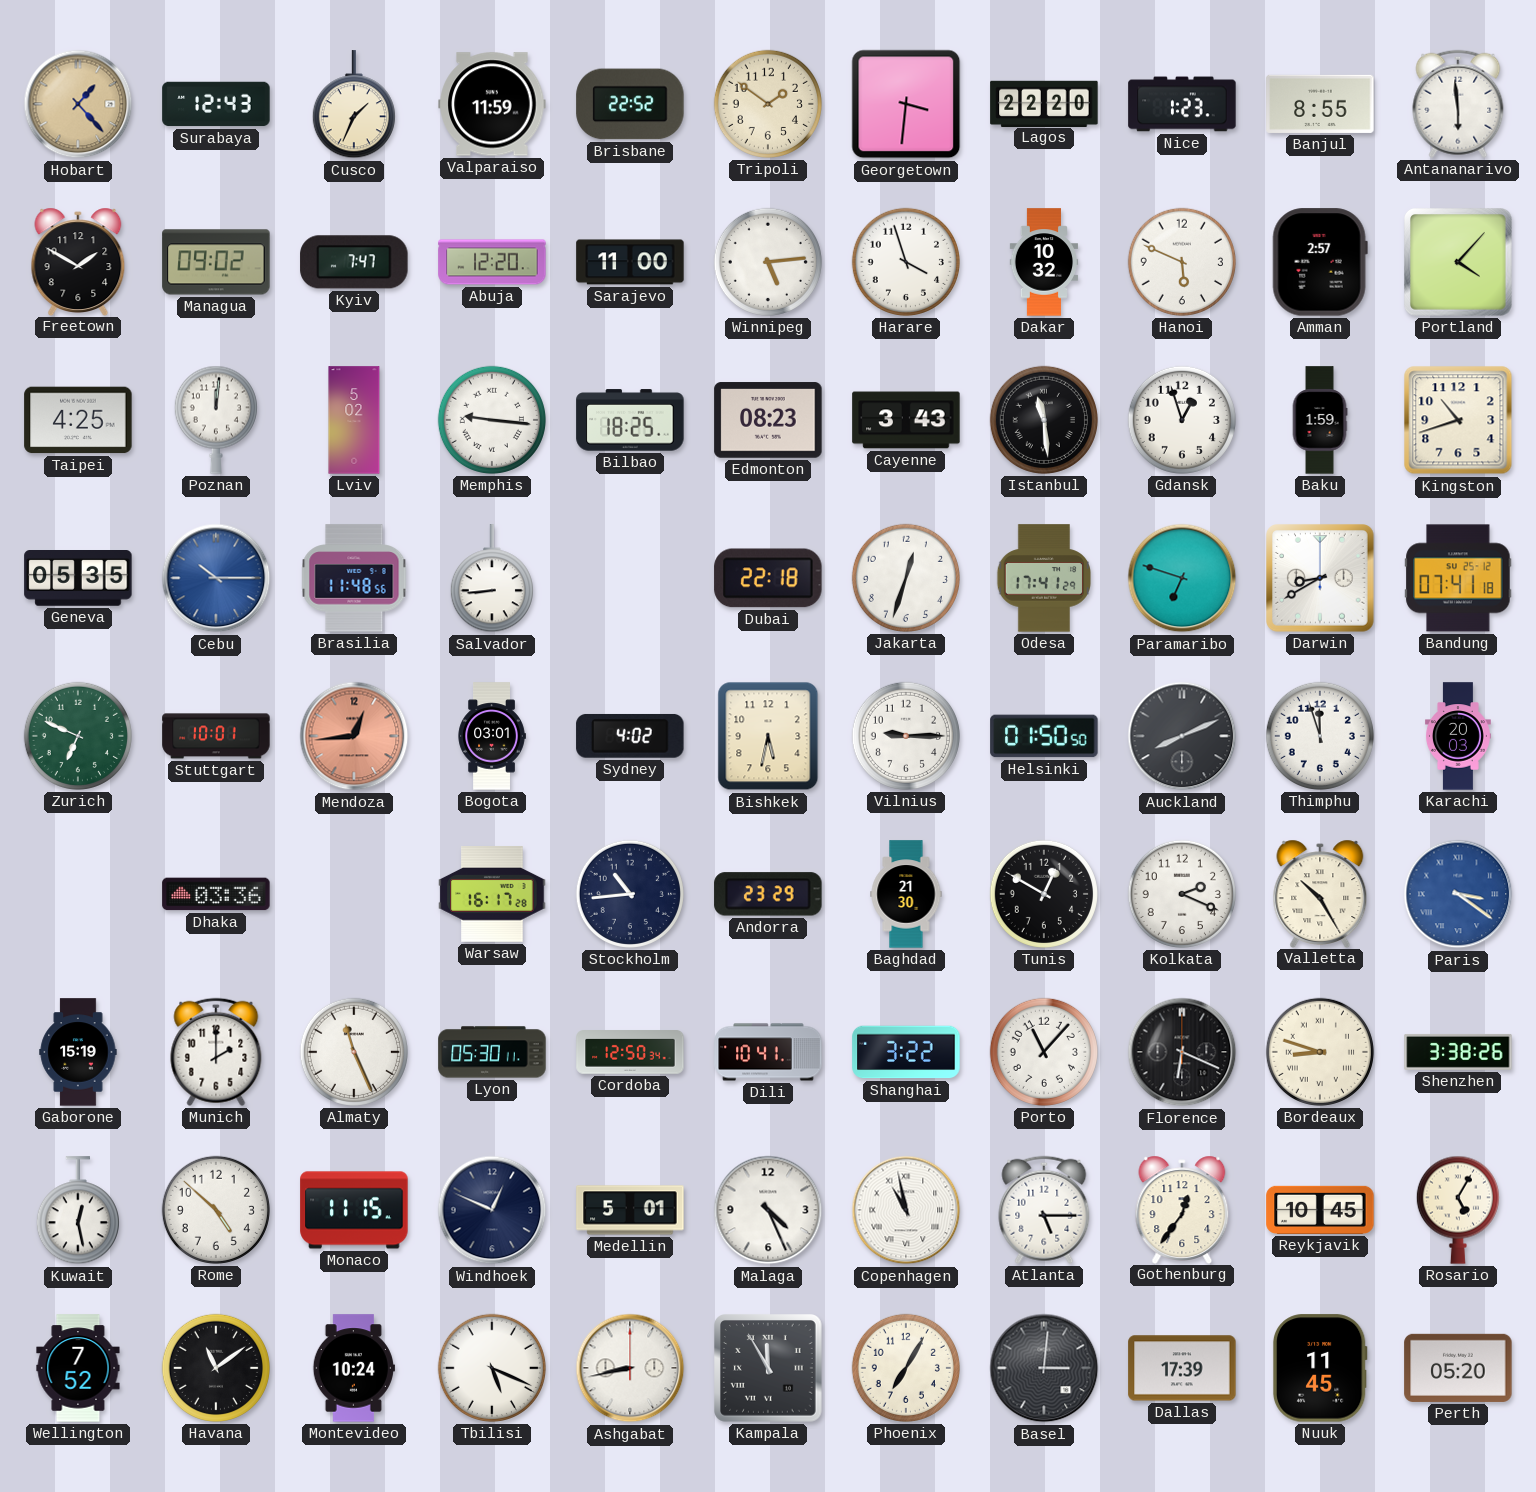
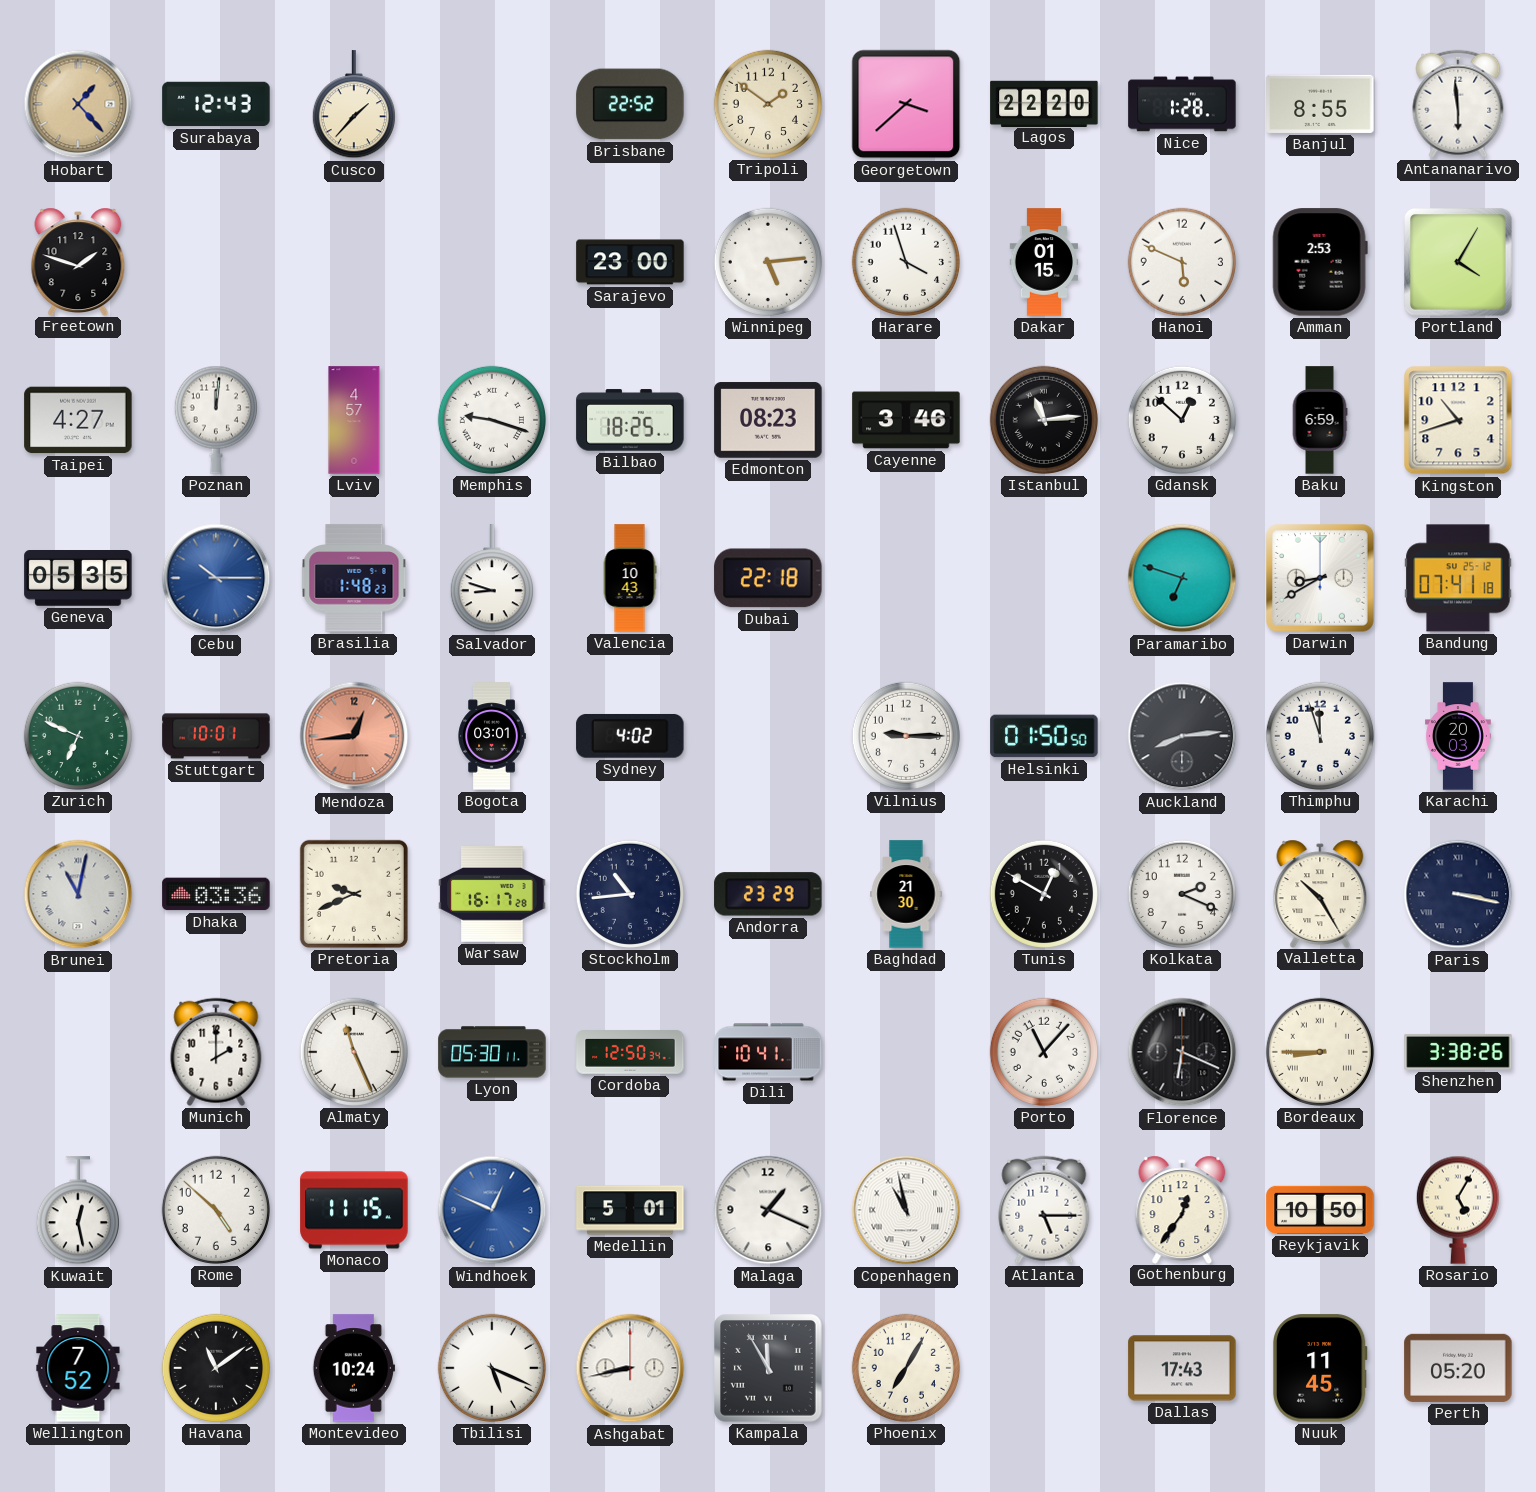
Cusco: 1:34 -> 1:37
Valparaiso: 11:59 -> none
Georgetown: 3:31 -> 3:38
Nice: 1:23 -> 1:28
Freetown: 1:50 -> 1:48
Managua: 09:02 -> none
Kyiv: 7:47 -> none
Abuja: 12:20 -> none
Sarajevo: 11:00 -> 23:00
Dakar: 10:32 -> 01:15
Amman: 2:57 -> 2:53
Portland: 4:07 -> 4:05
Taipei: 4:25 -> 4:27
Lviv: 5:02 -> 4:57
Memphis: 9:16 -> 9:18
Cayenne: 3:43 -> 3:46
Istanbul: 11:29 -> 11:14
Gdansk: 12:57 -> 12:52
Baku: 1:59 -> 6:59
Brasilia: 11:48 -> 1:48
Salvador: 8:44 -> 8:48
Valencia: none -> 10:43
Jakarta: 12:33 -> none
Odesa: 17:41 -> none
Bishkek: 5:32 -> none
Auckland: 8:11 -> 8:14
Brunei: none -> 11:02
Pretoria: none -> 9:41
Paris: 3:21 -> 3:17
Paris dial: blue -> navy
Gaborone: 15:19 -> none
Shanghai: 3:22 -> none
Bordeaux: 8:48 -> 8:45
Windhoek dial: navy -> blue
Malaga: 4:26 -> 1:19
Reykjavik: 10:45 -> 10:50
Basel: 3:01 -> none
Dallas: 17:39 -> 17:43
